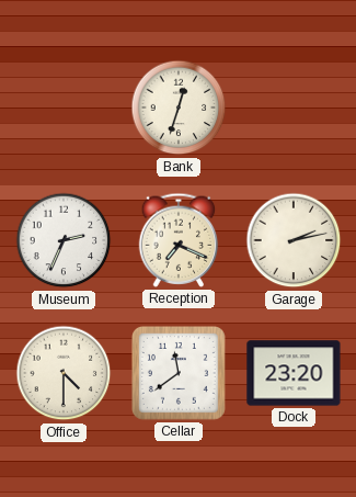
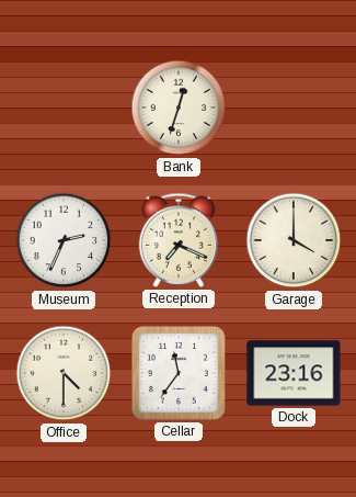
Garage: 2:13 -> 4:00
Cellar: 11:39 -> 11:36
Dock: 23:20 -> 23:16
